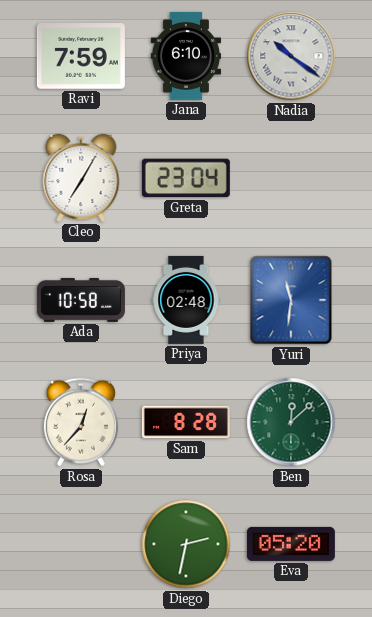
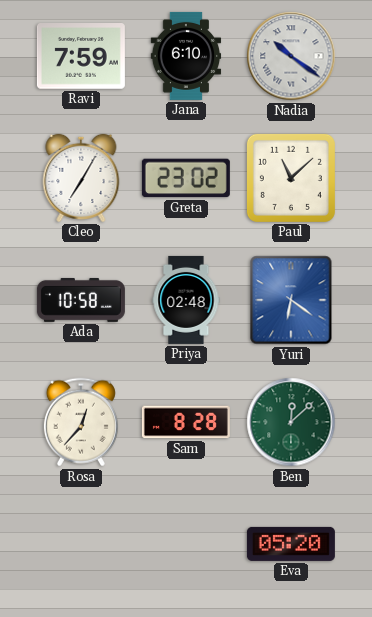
Greta: 23:04 -> 23:02
Paul: none -> 11:08
Yuri: 11:31 -> 6:21
Diego: 2:32 -> none
